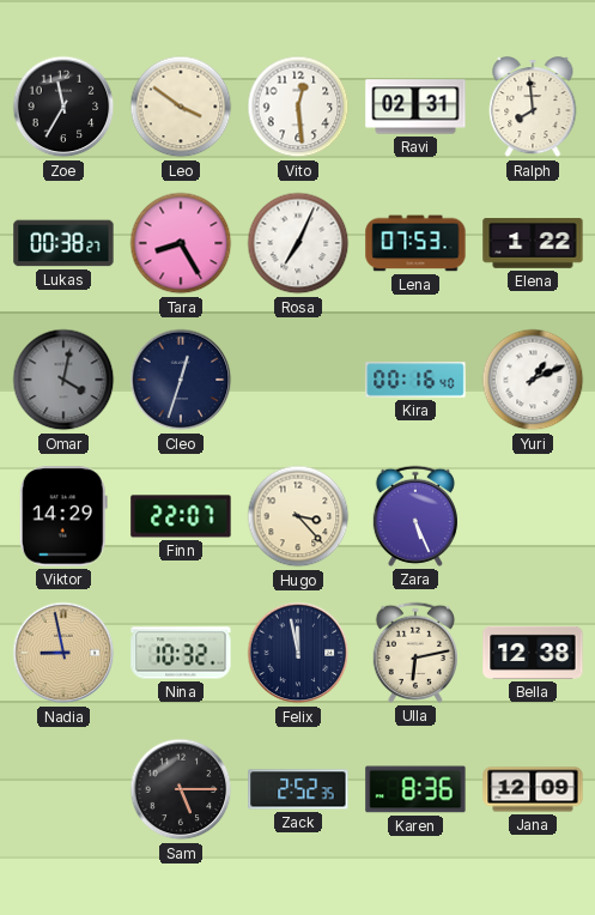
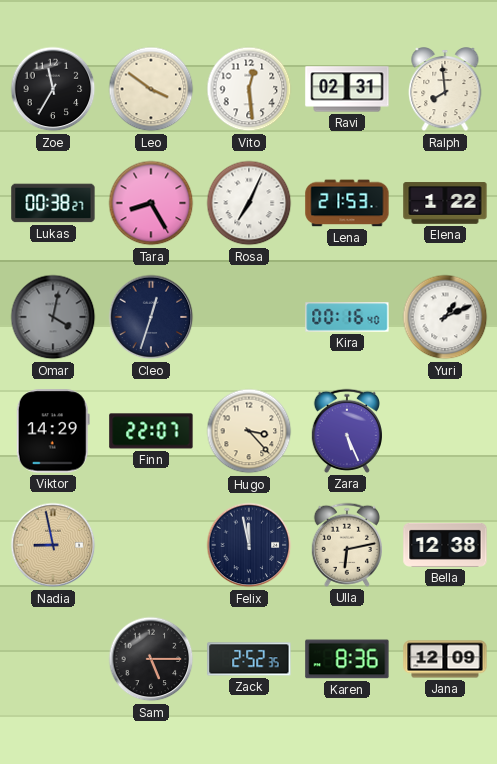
Lena: 07:53 -> 21:53
Nina: 10:32 -> none
